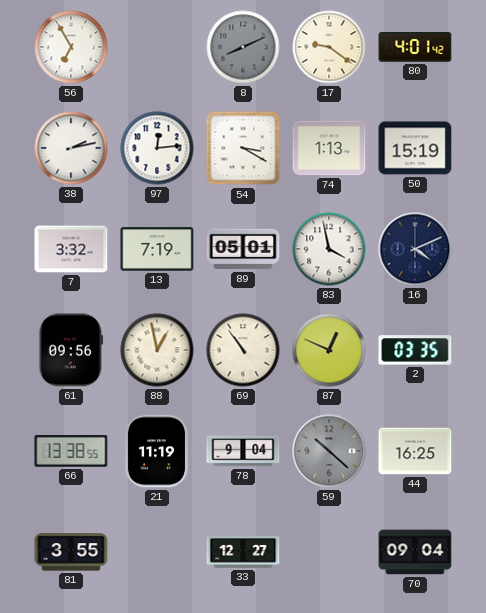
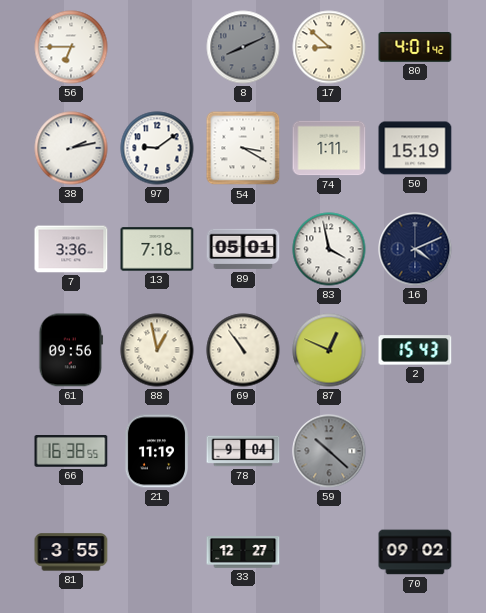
56: 6:55 -> 6:45
17: 9:21 -> 8:52
97: 12:14 -> 9:09
74: 1:13 -> 1:11
7: 3:32 -> 3:36
13: 7:19 -> 7:18
2: 03:35 -> 15:43
66: 13:38 -> 16:38
44: 16:25 -> none
70: 09:04 -> 09:02
